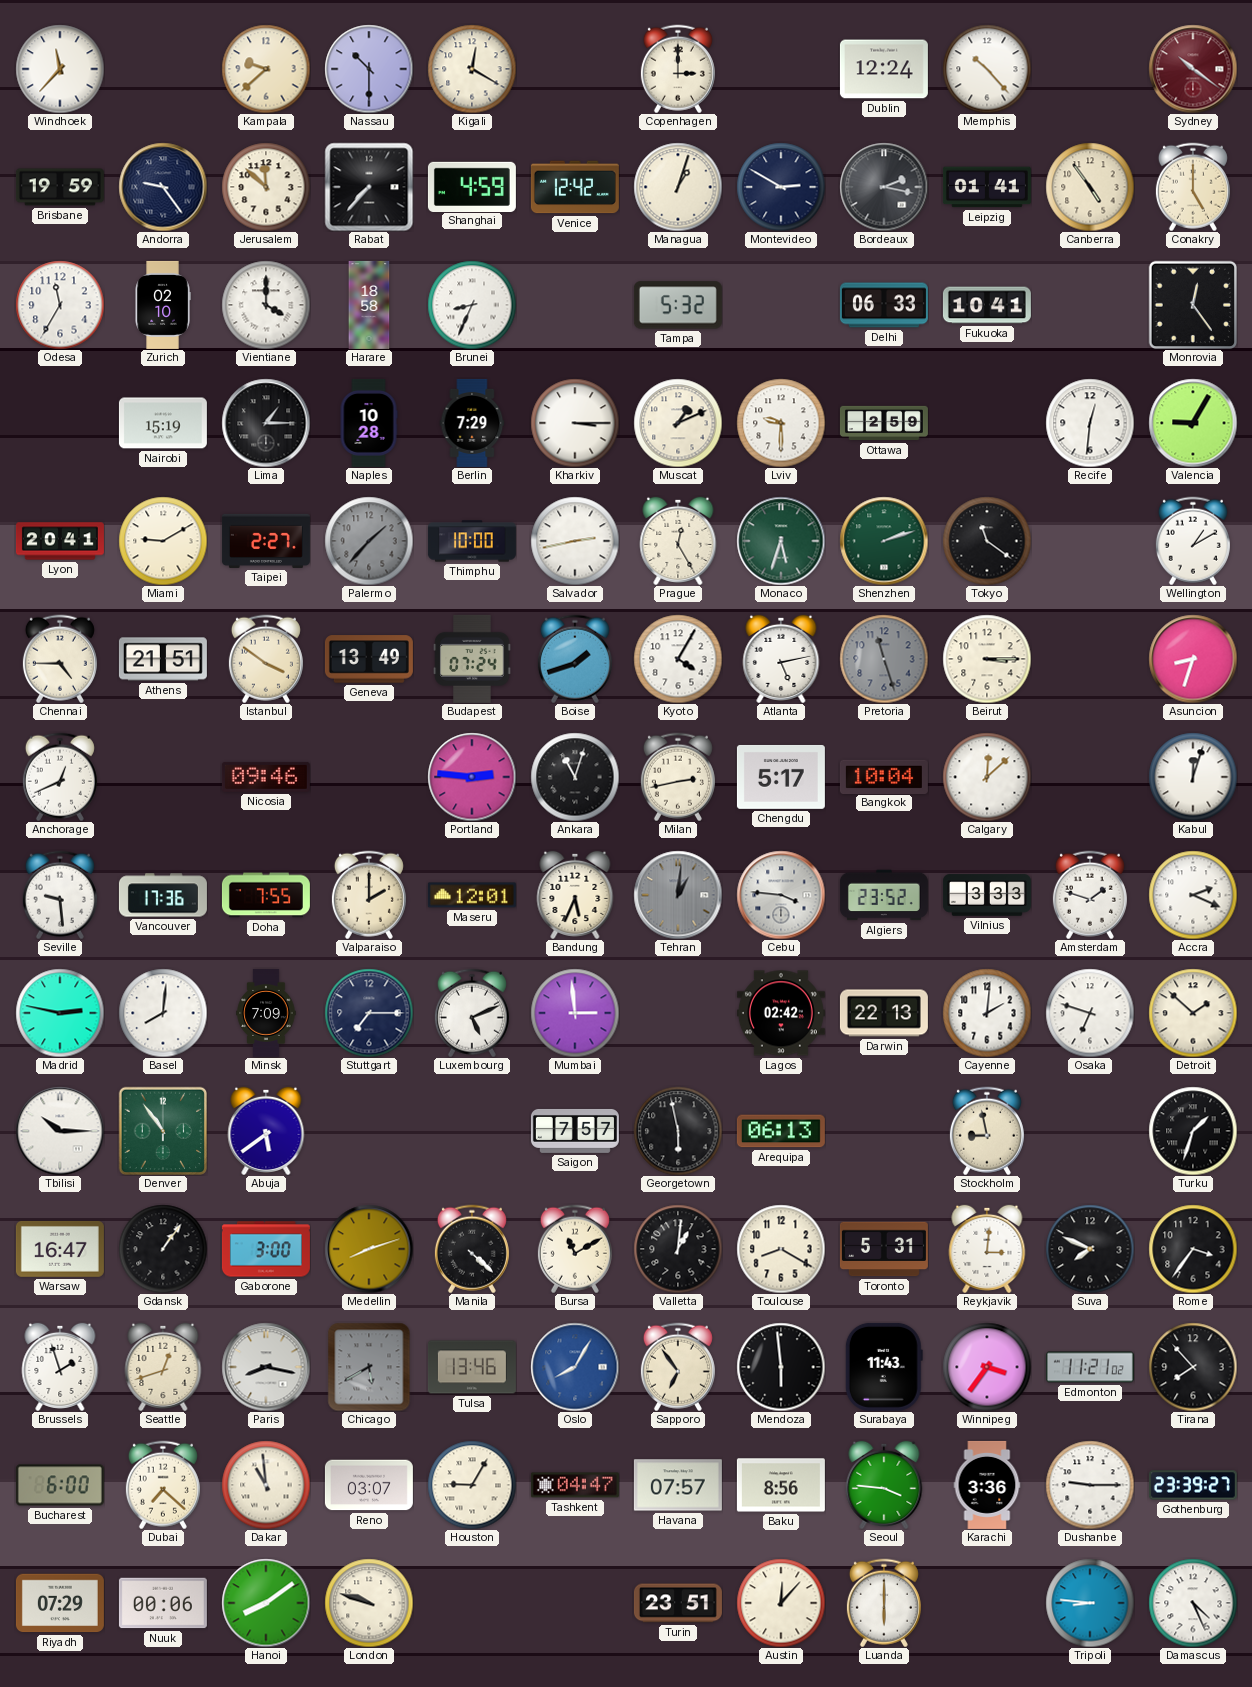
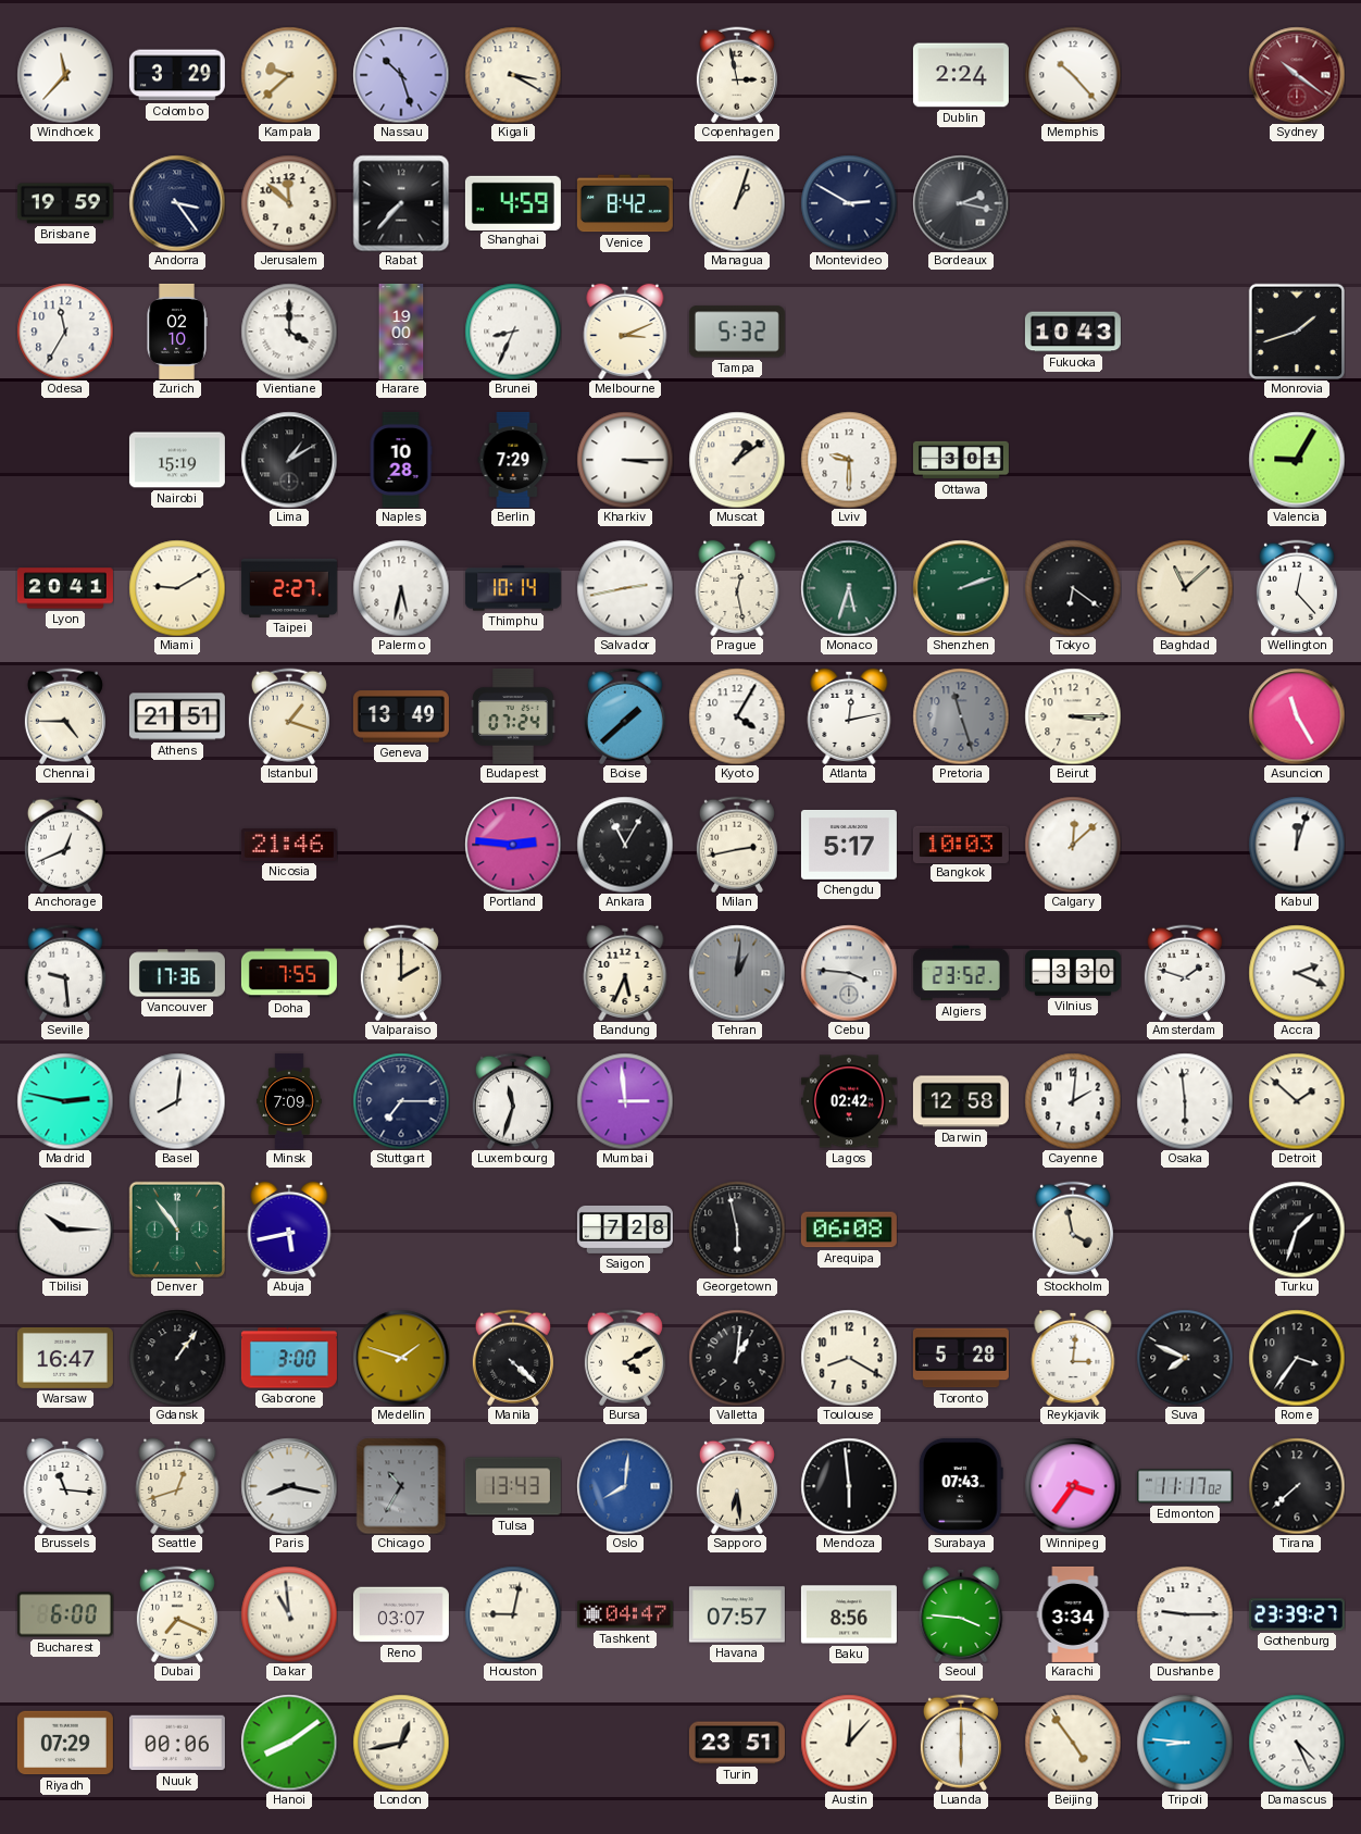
Colombo: none -> 3:29
Nassau: 10:30 -> 10:27
Kigali: 12:20 -> 3:20
Copenhagen: 3:00 -> 2:58
Dublin: 12:24 -> 2:24
Andorra: 9:24 -> 3:24
Venice: 12:42 -> 8:42
Leipzig: 01:41 -> none
Canberra: 4:54 -> none
Conakry: 5:00 -> none
Harare: 18:58 -> 19:00
Melbourne: none -> 3:11
Delhi: 06:33 -> none
Fukuoka: 10:41 -> 10:43
Monrovia: 12:24 -> 1:42
Lima: 1:15 -> 1:10
Muscat: 1:11 -> 1:09
Ottawa: 2:59 -> 3:01
Recife: 12:31 -> none
Palermo: 1:37 -> 5:32
Palermo dial: grey -> white
Thimphu: 10:00 -> 10:14
Prague: 12:25 -> 12:28
Tokyo: 11:21 -> 6:21
Baghdad: none -> 11:08
Wellington: 1:10 -> 12:23
Istanbul: 3:51 -> 1:18
Boise: 1:42 -> 1:38
Atlanta: 5:13 -> 12:13
Asuncion: 8:33 -> 11:25
Nicosia: 09:46 -> 21:46
Ankara: 11:03 -> 11:05
Bangkok: 10:04 -> 10:03
Maseru: 12:01 -> none
Vilnius: 3:33 -> 3:30
Luxembourg: 5:11 -> 11:33
Darwin: 22:13 -> 12:58
Osaka: 6:48 -> 5:59
Abuja: 5:39 -> 5:43
Saigon: 7:57 -> 7:28
Arequipa: 06:13 -> 06:08
Stockholm: 8:58 -> 3:58
Medellin: 8:12 -> 1:48
Bursa: 11:10 -> 4:10
Toronto: 5:31 -> 5:28
Brussels: 1:57 -> 11:16
Chicago: 5:40 -> 10:35
Tulsa: 13:46 -> 13:43
Oslo: 8:05 -> 8:01
Sapporo: 6:54 -> 6:29
Surabaya: 11:43 -> 07:43
Edmonton: 11:21 -> 11:17
Tirana: 7:53 -> 7:38
Dubai: 7:22 -> 7:19
Houston: 9:05 -> 9:02
Karachi: 3:36 -> 3:34
London: 9:48 -> 12:43
Beijing: none -> 4:54
